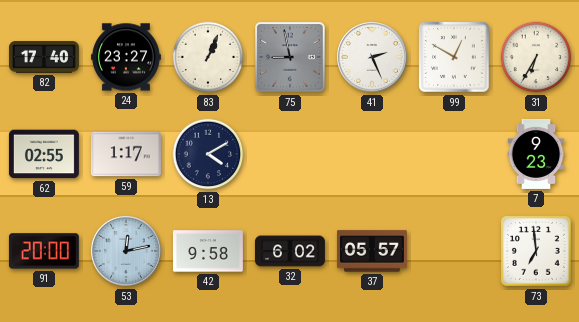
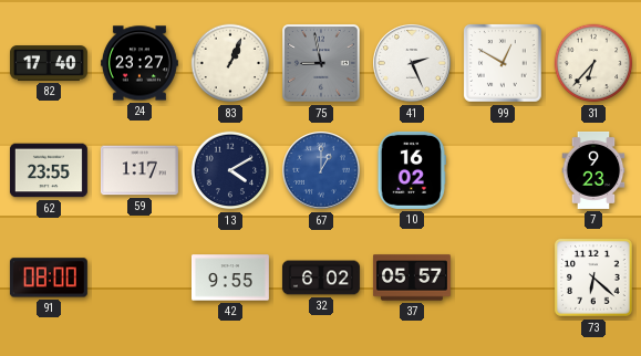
31: 6:35 -> 6:37
62: 02:55 -> 23:55
67: none -> 1:00
10: none -> 16:02
91: 20:00 -> 08:00
53: 12:13 -> none
42: 9:58 -> 9:55
73: 6:59 -> 6:22
